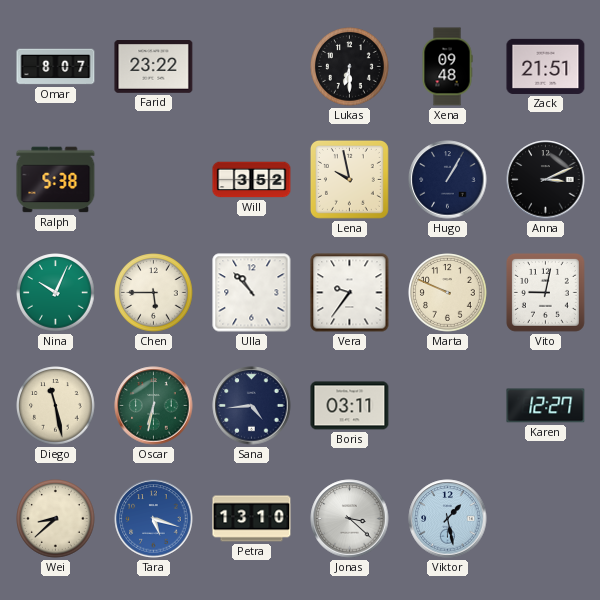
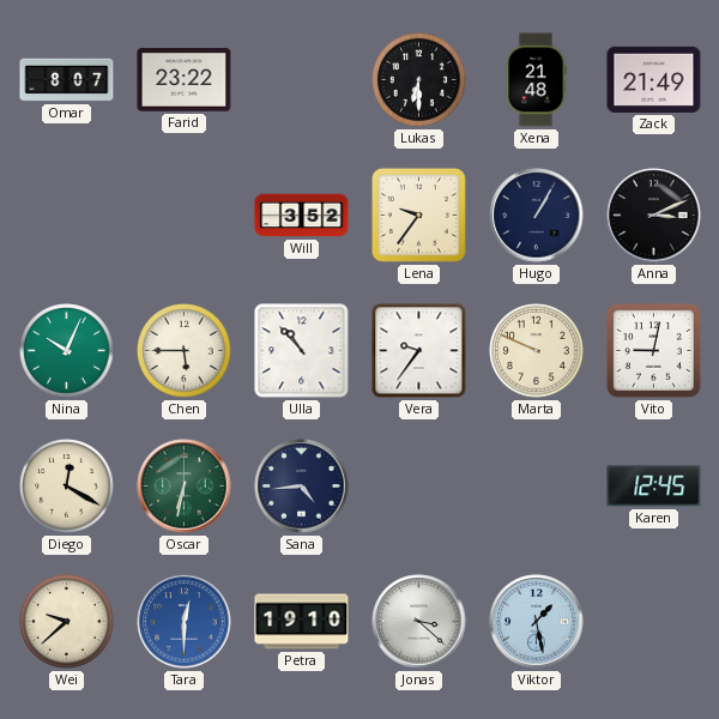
Xena: 09:48 -> 21:48
Zack: 21:51 -> 21:49
Ralph: 5:38 -> none
Lena: 9:58 -> 9:36
Diego: 11:28 -> 12:20
Boris: 03:11 -> none
Karen: 12:27 -> 12:45
Wei: 8:38 -> 9:38
Tara: 5:18 -> 12:30
Petra: 13:10 -> 19:10
